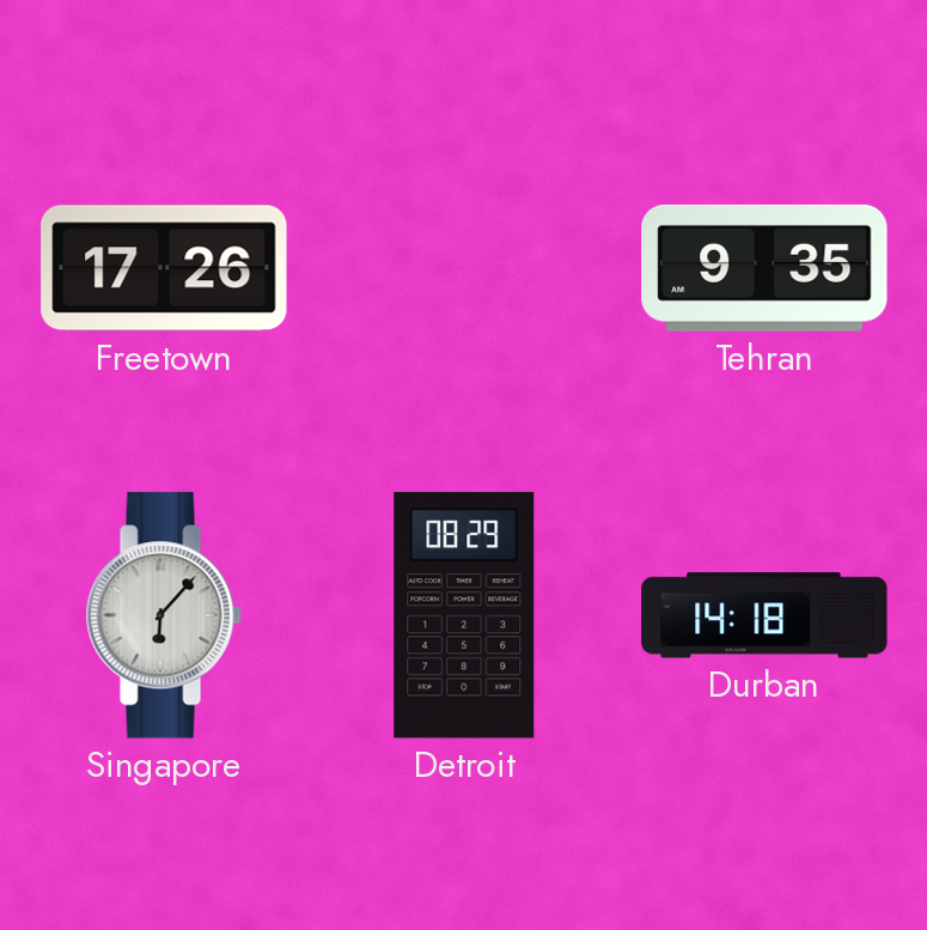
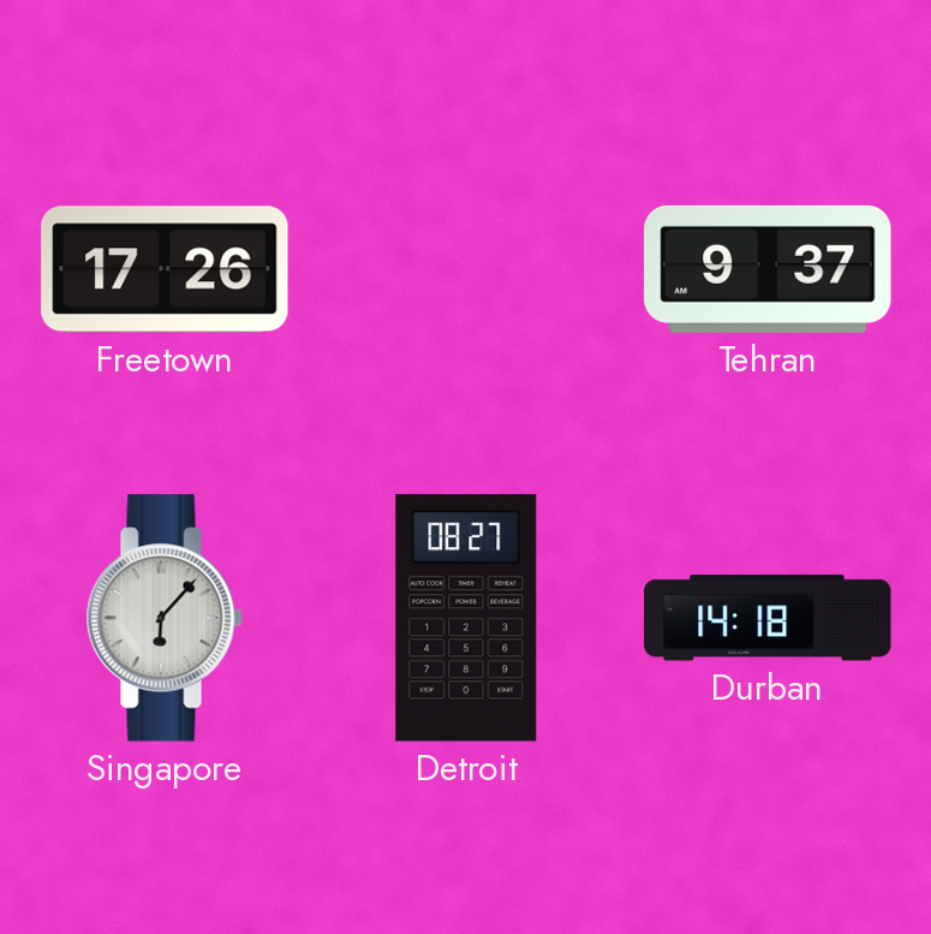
Tehran: 9:35 -> 9:37
Detroit: 08:29 -> 08:27
